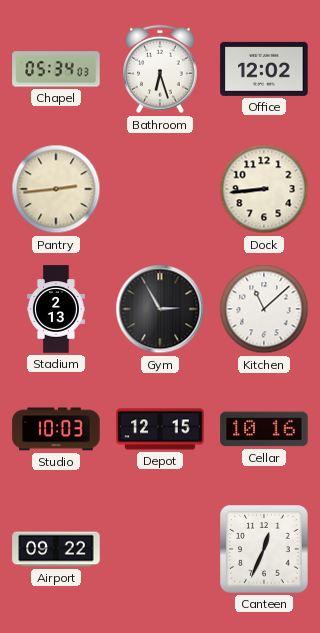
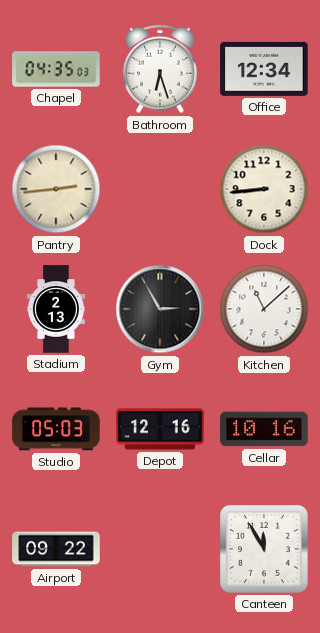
Chapel: 05:34 -> 04:35
Office: 12:02 -> 12:34
Studio: 10:03 -> 05:03
Depot: 12:15 -> 12:16
Canteen: 12:34 -> 11:55
